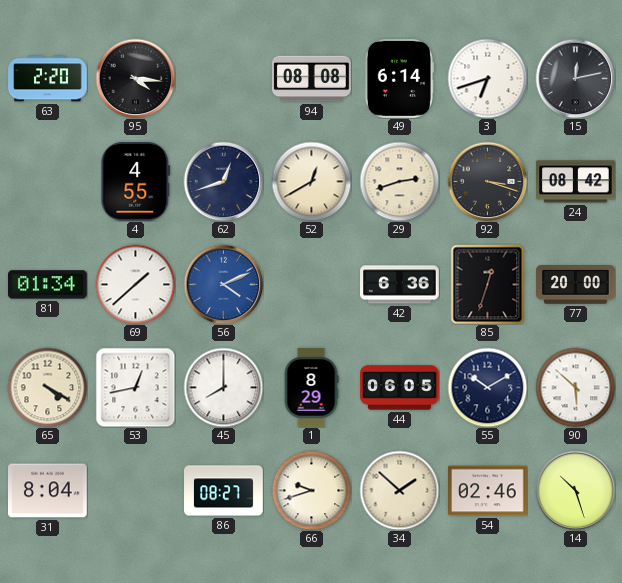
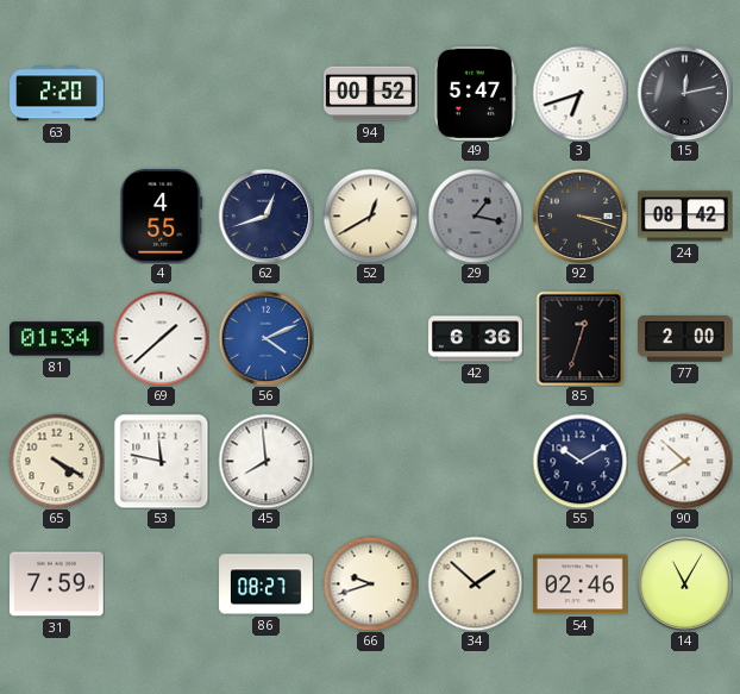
95: 4:16 -> none
94: 08:08 -> 00:52
49: 6:14 -> 5:47
29: 2:42 -> 1:17
29 dial: cream -> grey
77: 20:00 -> 2:00
53: 12:43 -> 11:47
45: 8:00 -> 7:59
1: 8:29 -> none
44: 06:05 -> none
90: 5:52 -> 7:52
31: 8:04 -> 7:59
14: 10:27 -> 11:05
